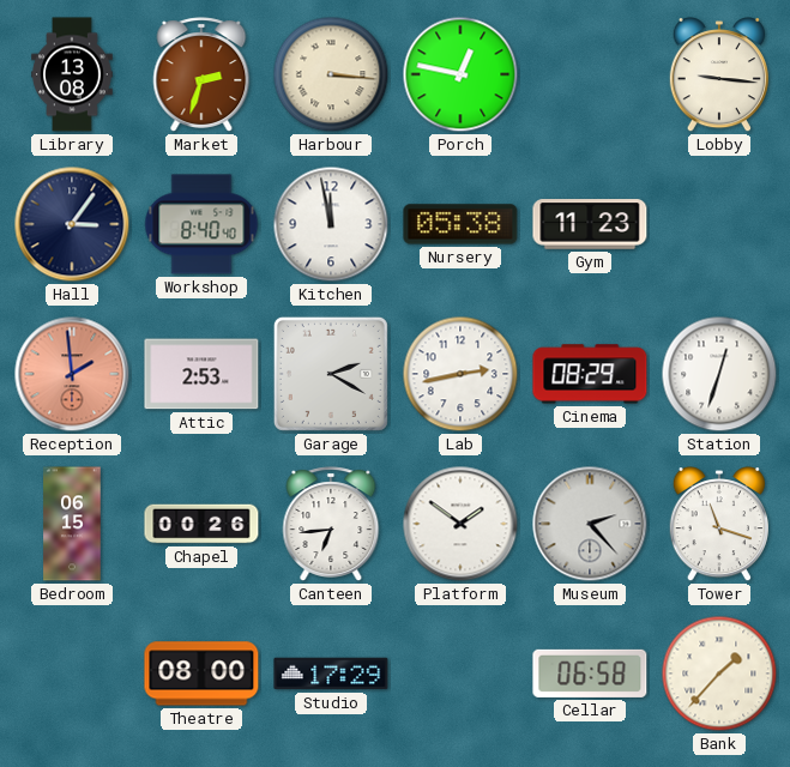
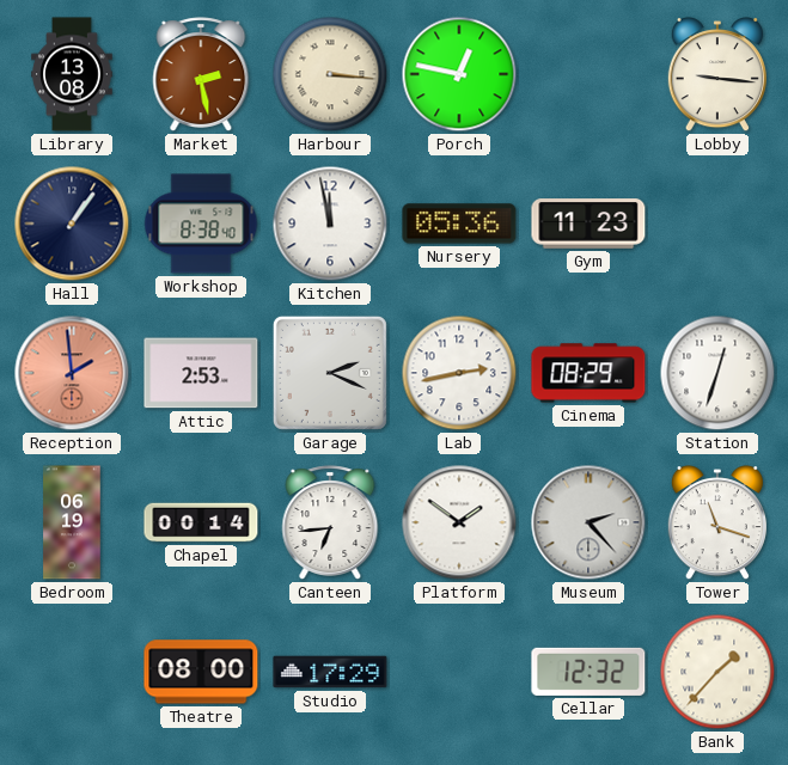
Market: 2:33 -> 2:28
Hall: 3:06 -> 1:06
Workshop: 8:40 -> 8:38
Nursery: 05:38 -> 05:36
Garage: 2:20 -> 2:19
Bedroom: 06:15 -> 06:19
Chapel: 00:26 -> 00:14
Cellar: 06:58 -> 12:32
